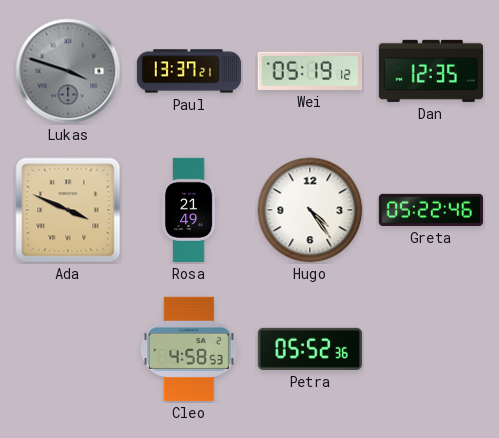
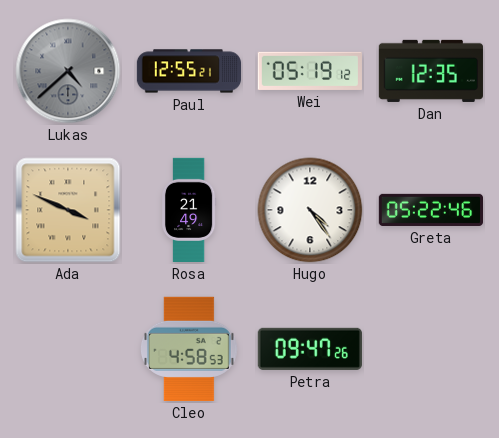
Lukas: 3:48 -> 4:38
Paul: 13:37 -> 12:55
Petra: 05:52 -> 09:47
